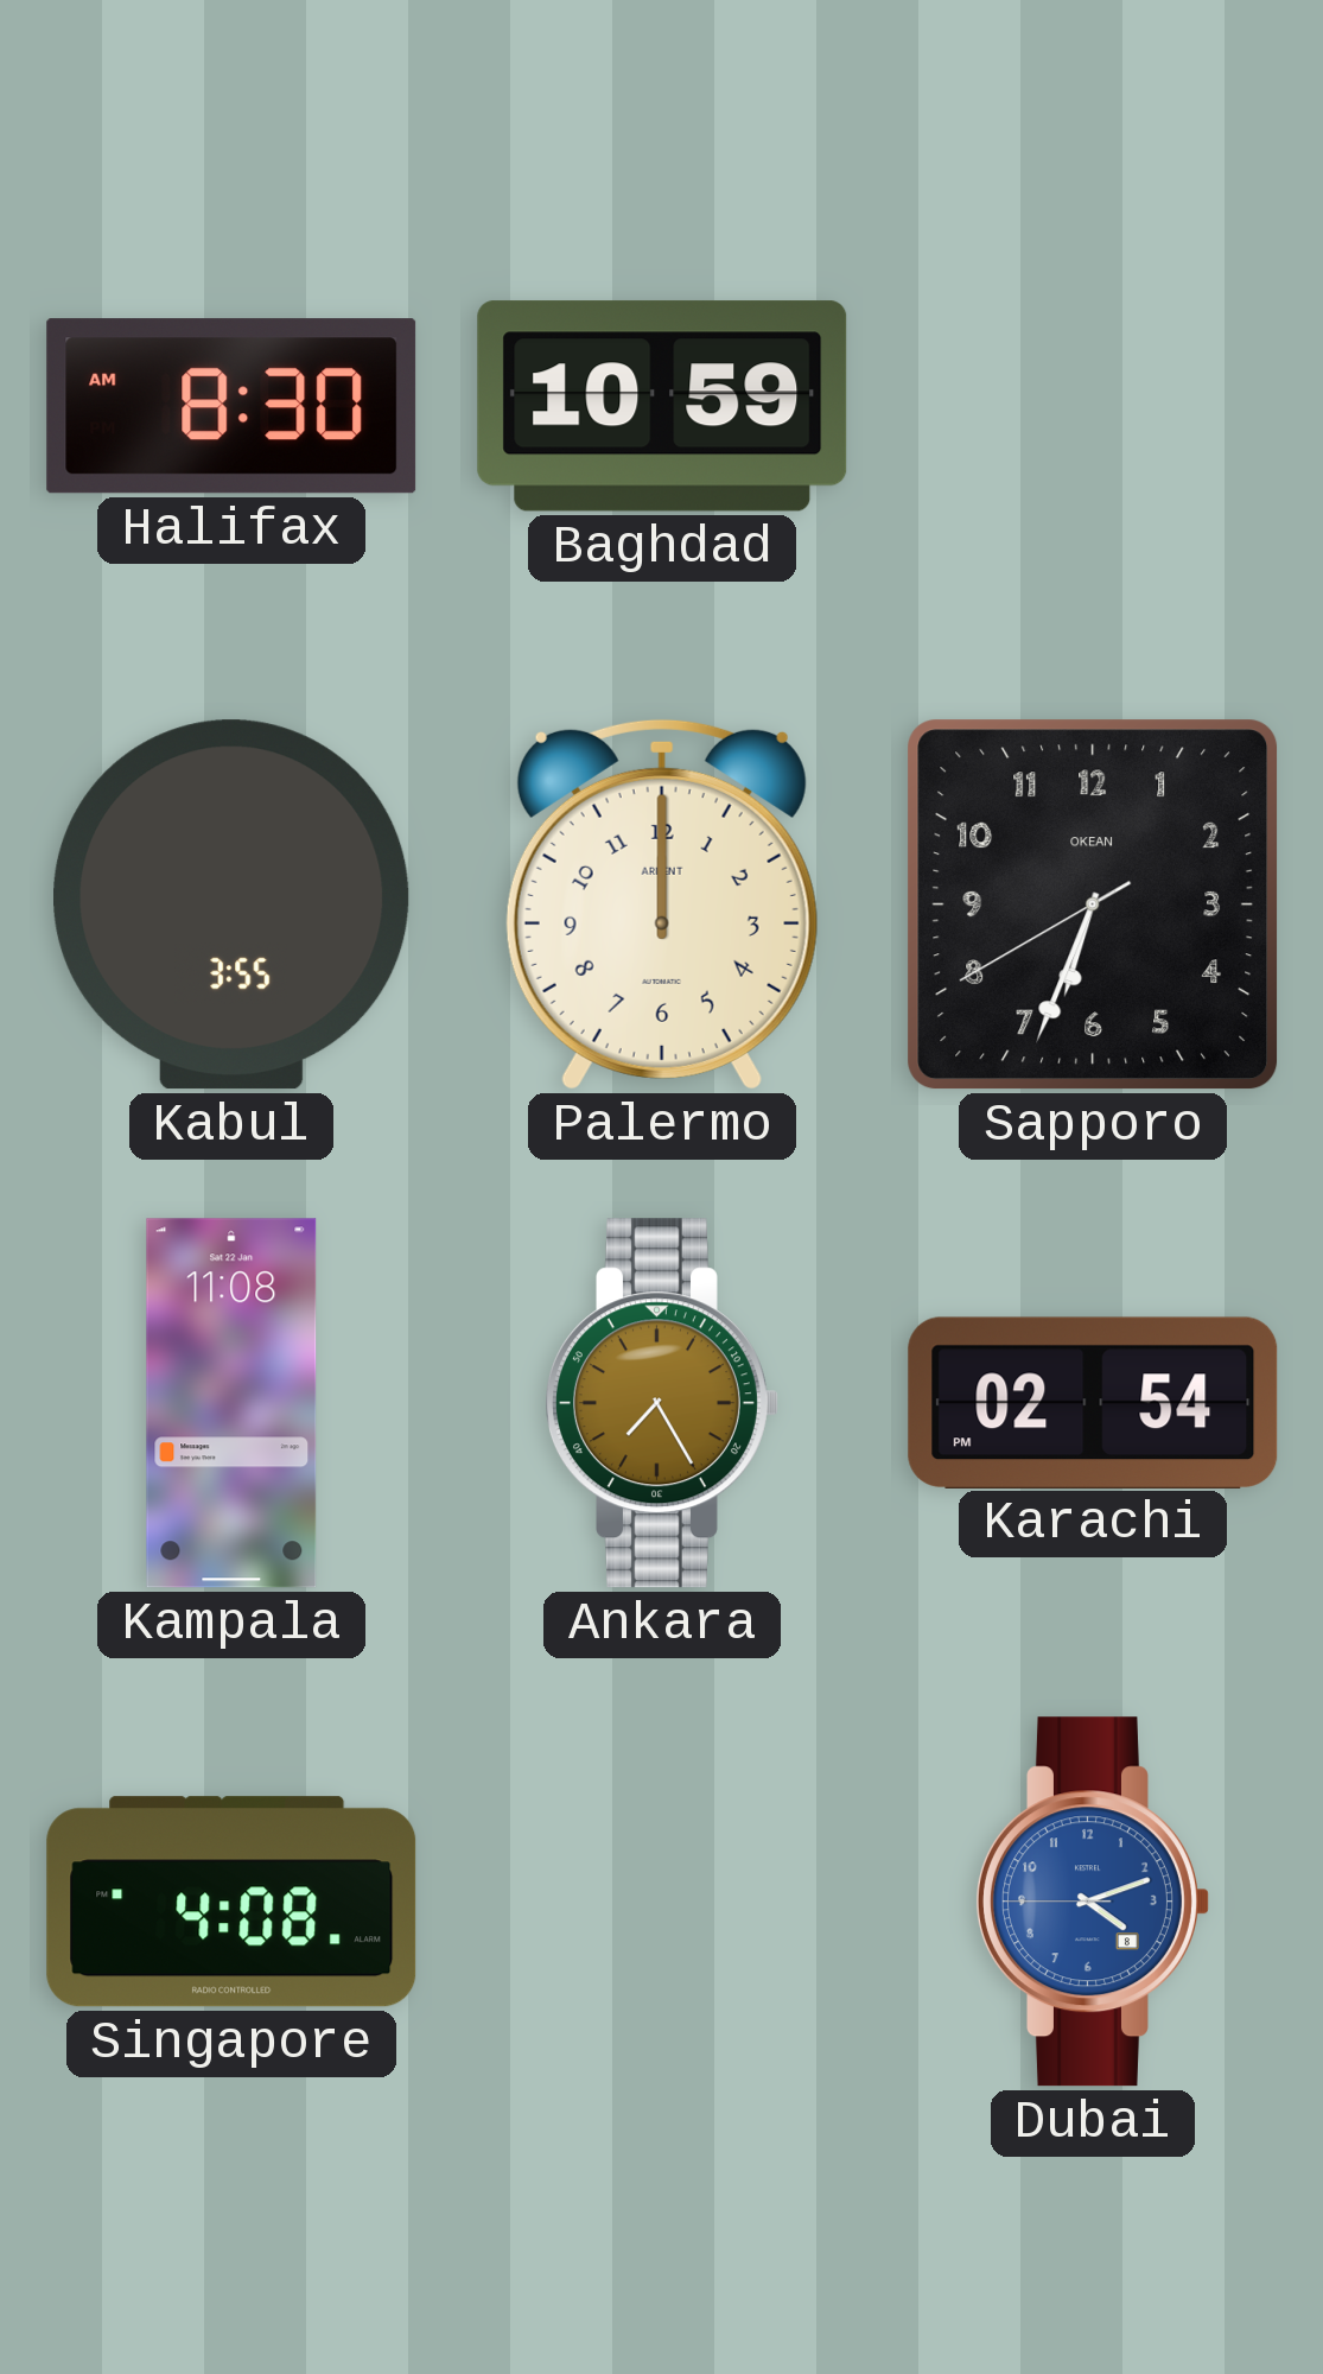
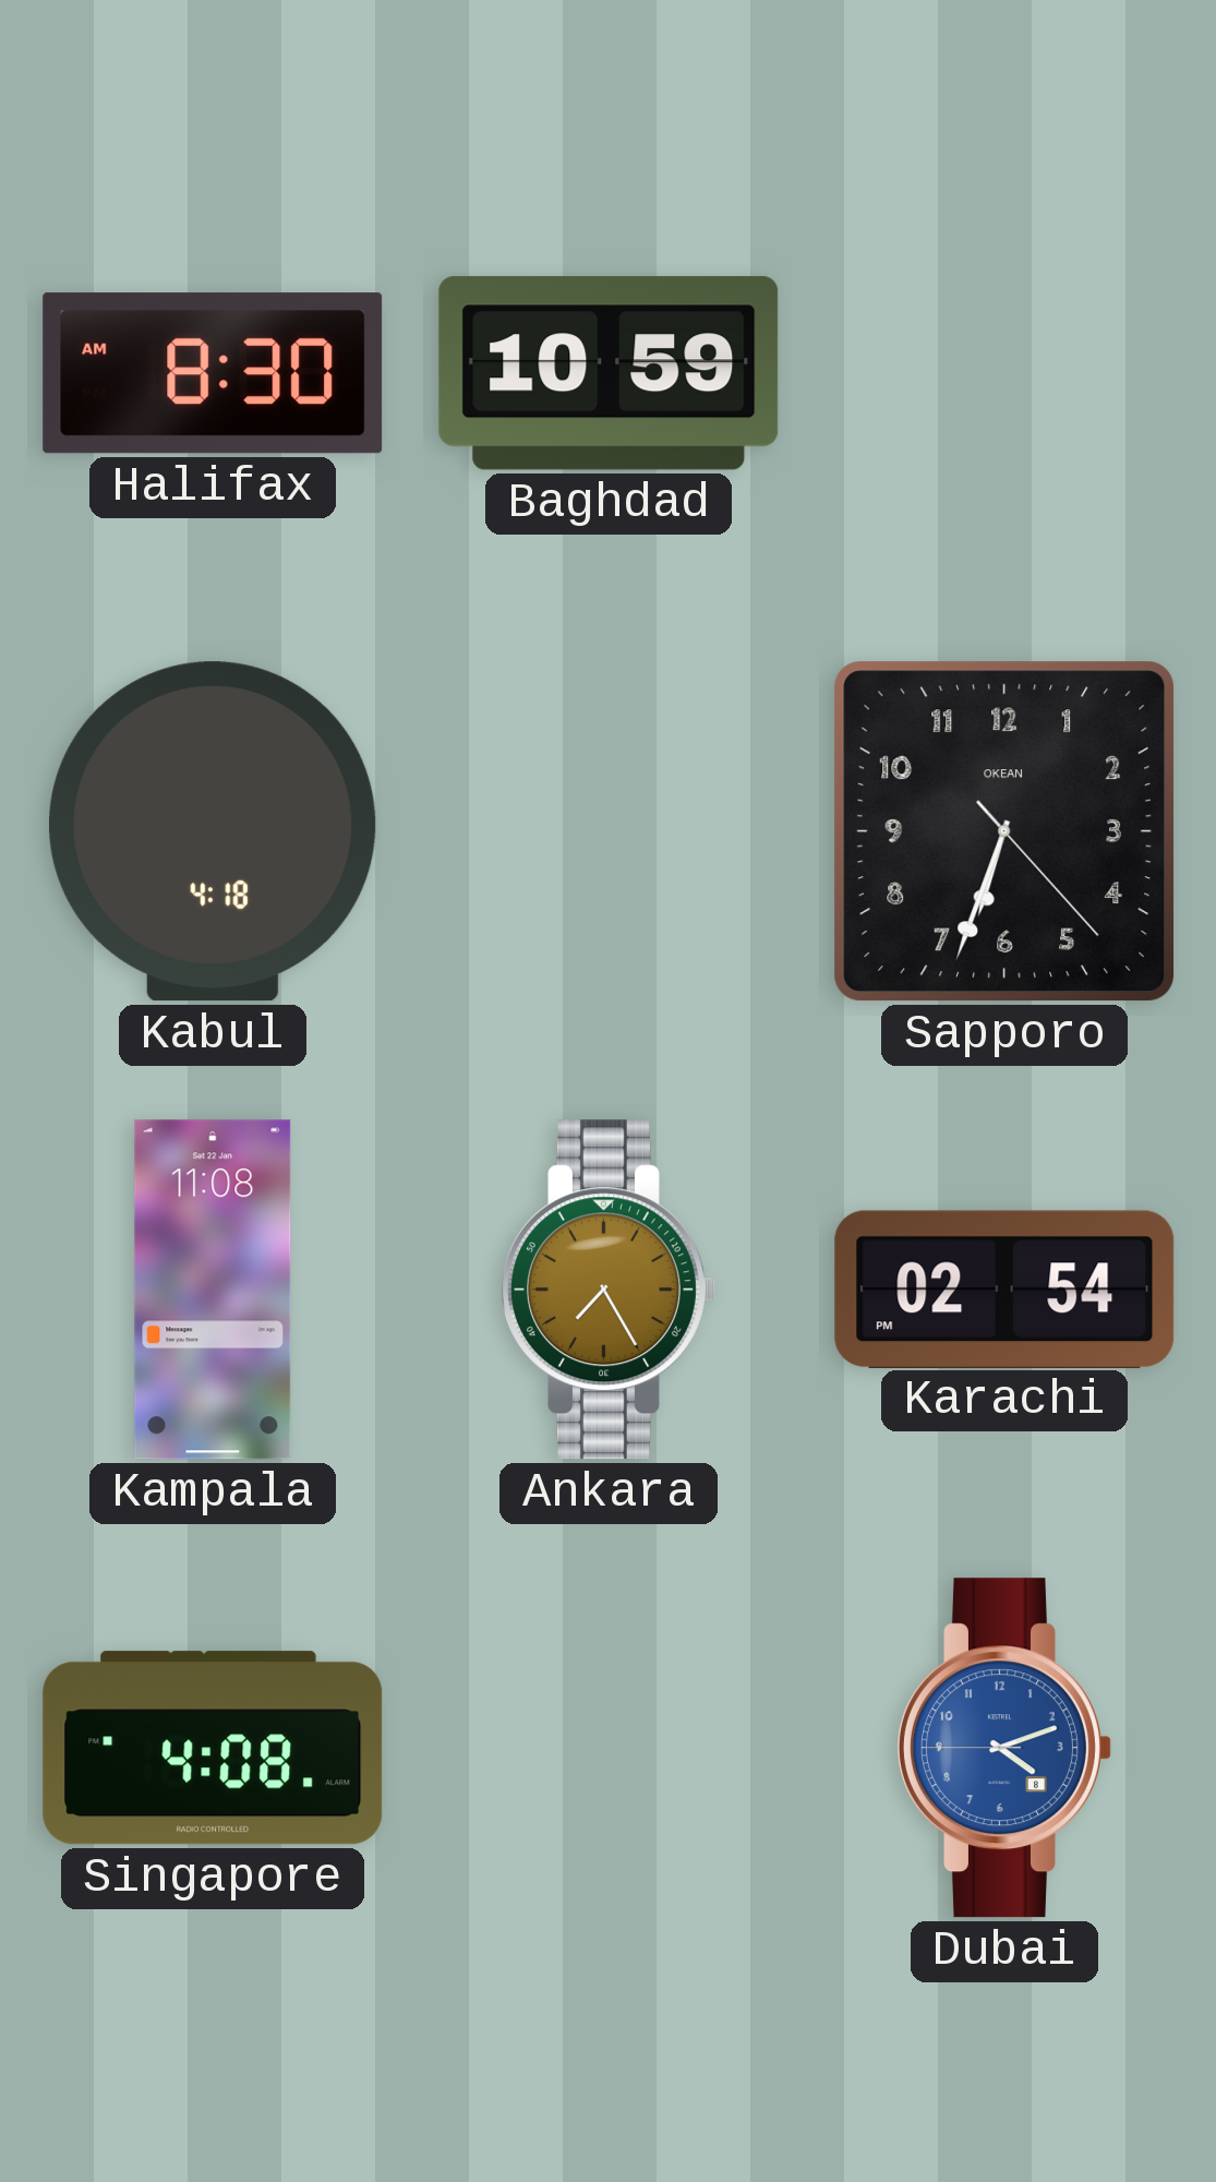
Kabul: 3:55 -> 4:18
Palermo: 12:00 -> none
Sapporo: 6:33:40 -> 6:33:23
